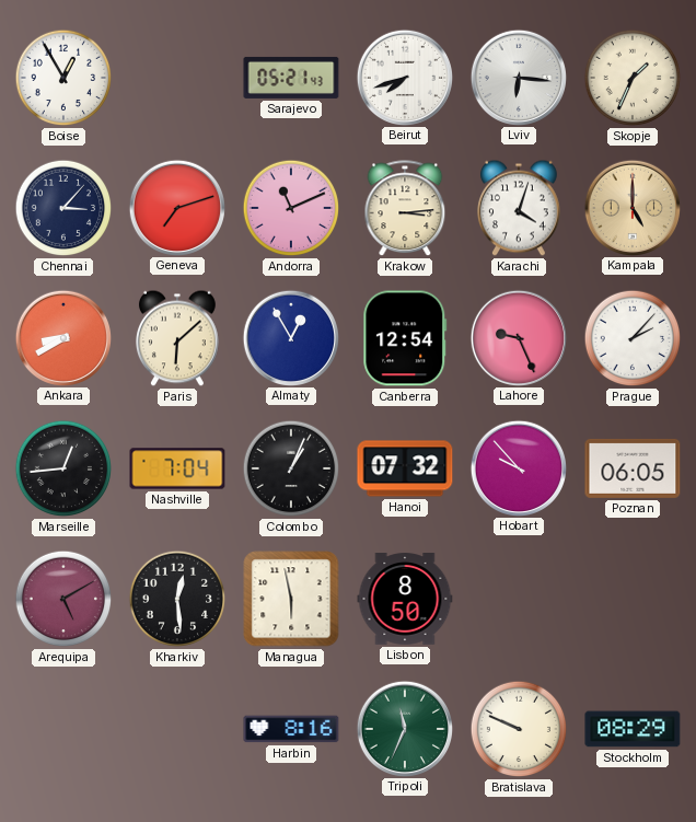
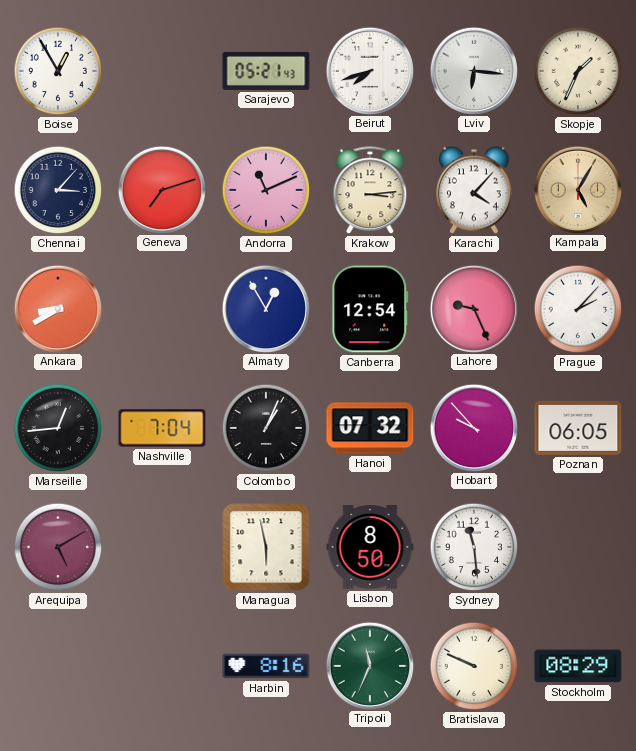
Karachi: 4:03 -> 4:07
Kampala: 5:00 -> 5:05
Paris: 6:08 -> none
Kharkiv: 12:29 -> none
Sydney: none -> 11:29
